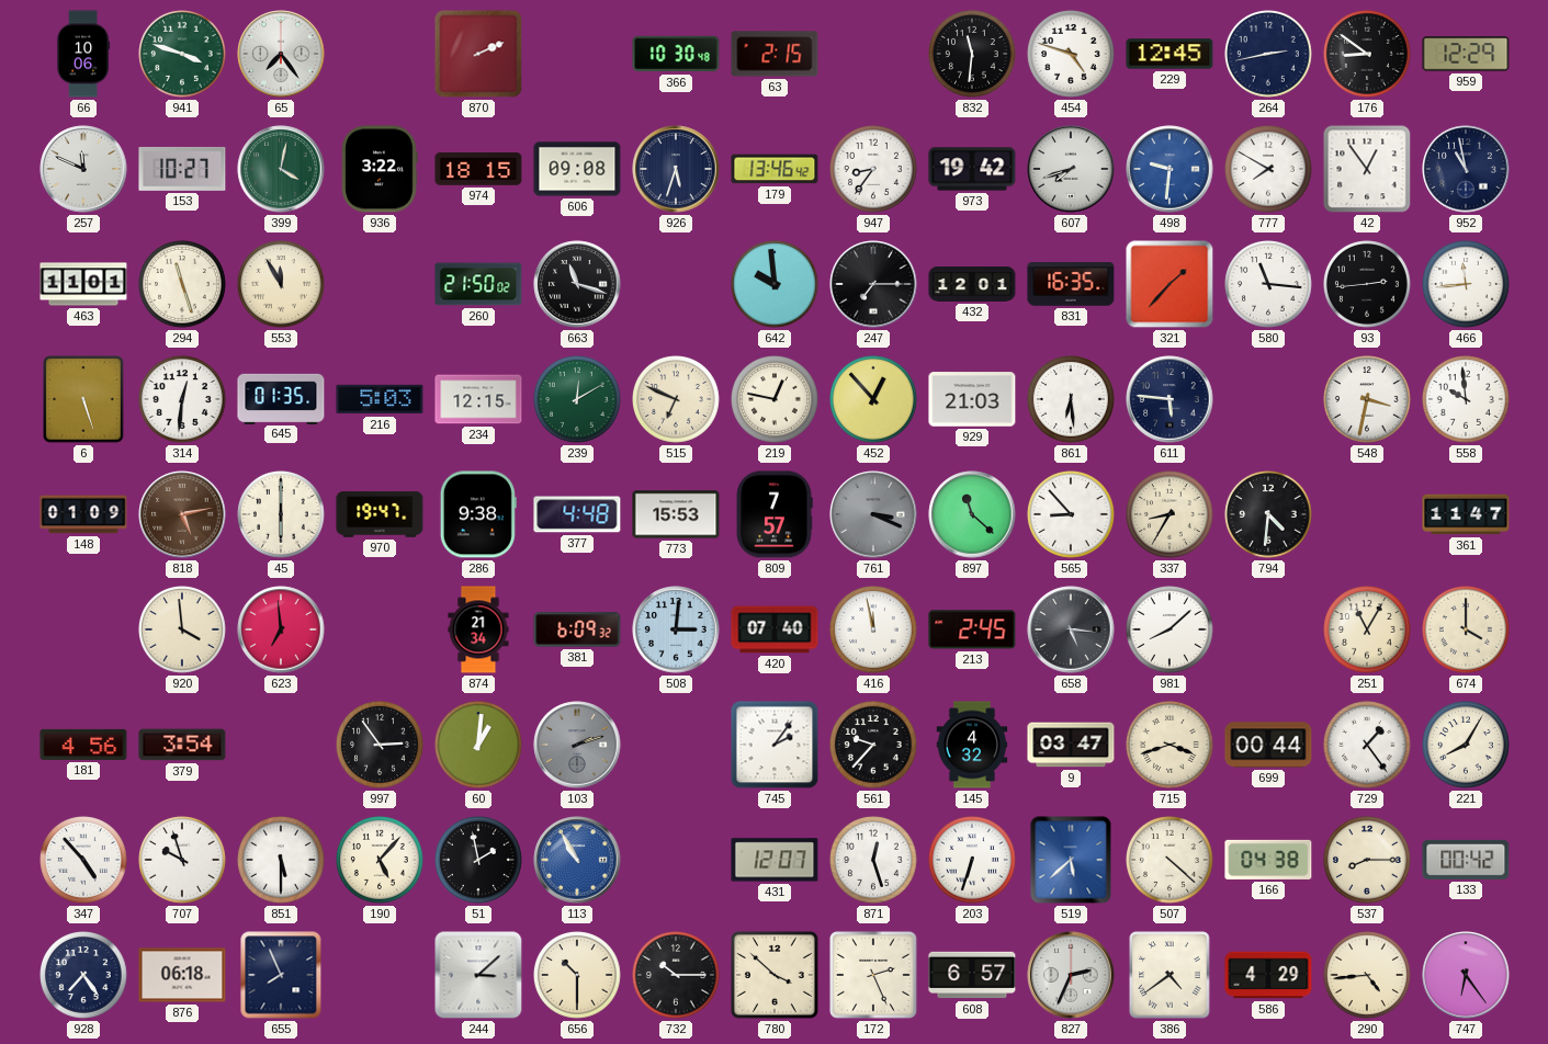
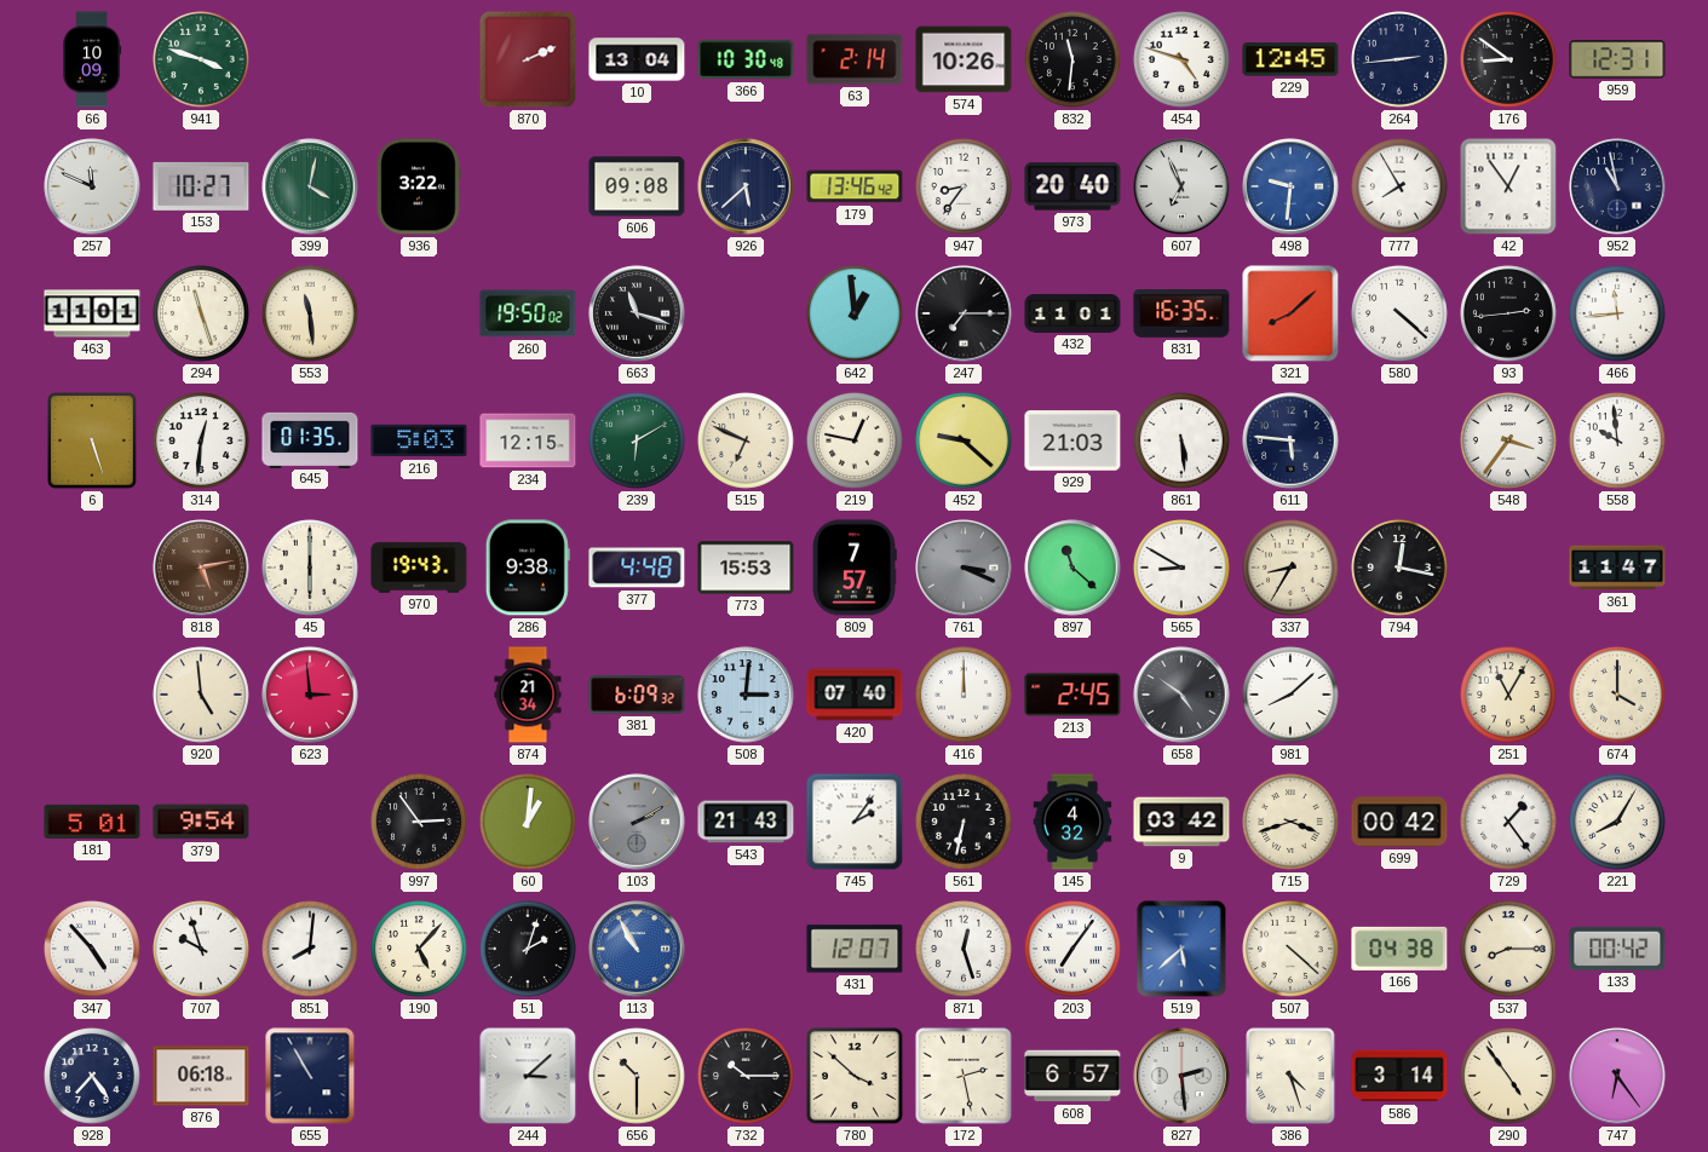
66: 10:06 -> 10:09
65: 7:24 -> none
10: none -> 13:04
63: 2:15 -> 2:14
574: none -> 10:26
264: 2:43 -> 2:44
959: 12:29 -> 12:31
974: 18:15 -> none
926: 5:33 -> 5:38
973: 19:42 -> 20:40
607: 7:42 -> 6:56
777: 7:50 -> 7:55
553: 11:55 -> 11:29
260: 21:50 -> 19:50
642: 9:59 -> 12:59
432: 12:01 -> 11:01
321: 1:37 -> 8:08
580: 11:16 -> 4:22
239: 12:10 -> 6:10
452: 12:53 -> 9:22
861: 6:29 -> 5:29
548: 3:32 -> 3:36
148: 01:09 -> none
970: 19:47 -> 19:43
565: 8:53 -> 8:50
794: 4:31 -> 12:17
920: 3:59 -> 4:59
623: 6:59 -> 2:59
416: 11:58 -> 12:00
658: 5:16 -> 4:51
181: 4:56 -> 5:01
379: 3:54 -> 9:54
103: 2:12 -> 2:10
543: none -> 21:43
561: 9:37 -> 6:32
9: 03:47 -> 03:42
699: 00:44 -> 00:42
851: 5:30 -> 8:01
51: 1:58 -> 2:03
203: 6:33 -> 7:06
655: 7:56 -> 10:55
172: 2:26 -> 2:28
827: 2:34 -> 2:29
386: 4:39 -> 4:27
586: 4:29 -> 3:14
290: 4:44 -> 4:54
